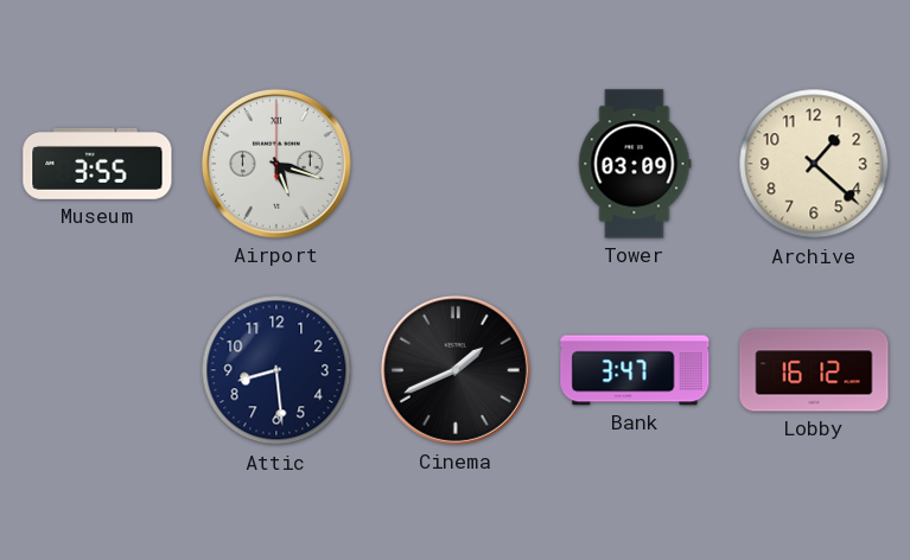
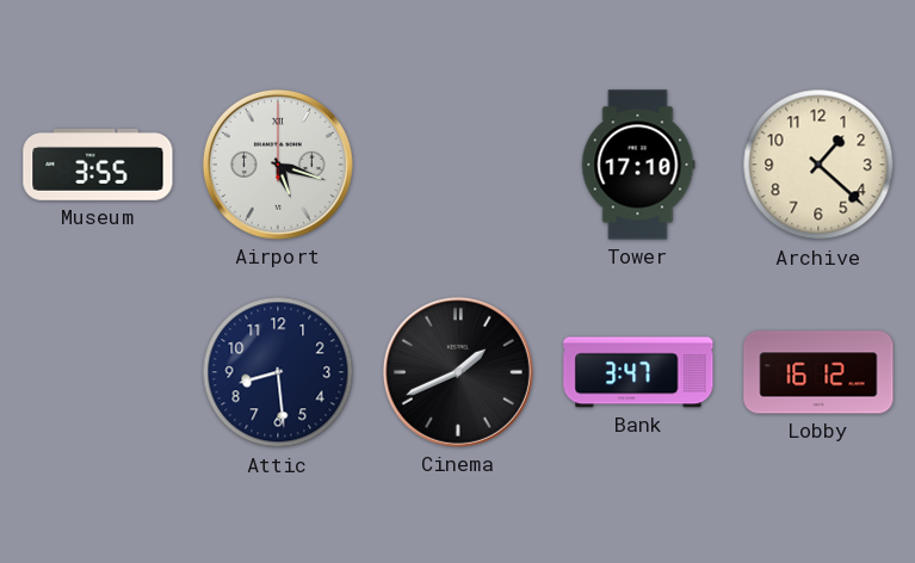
Tower: 03:09 -> 17:10
